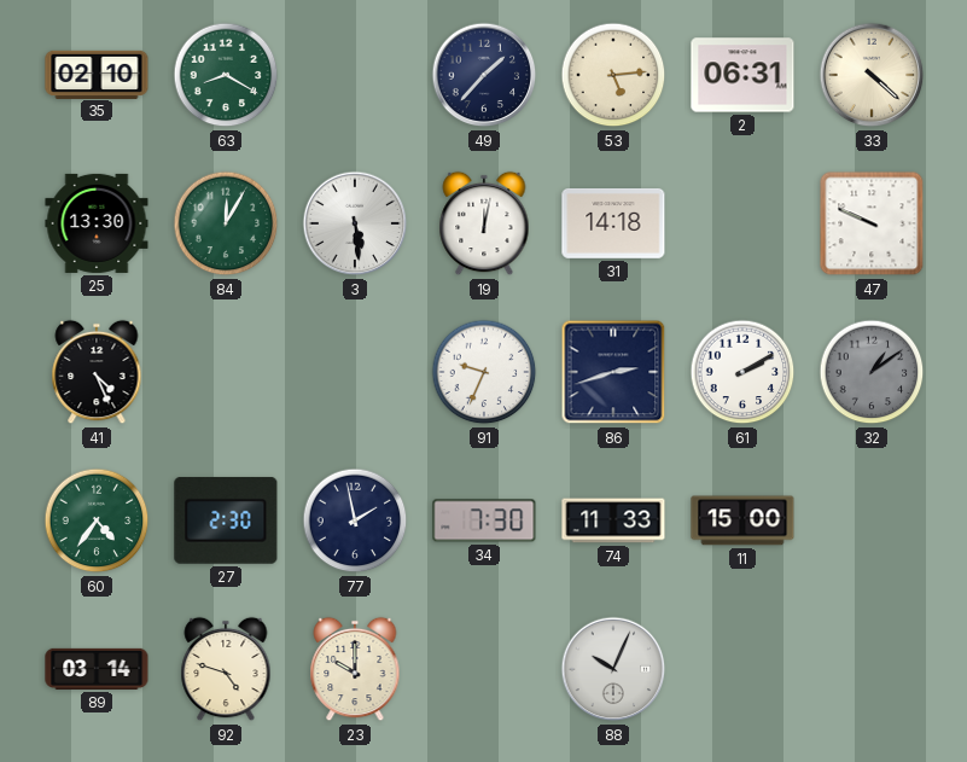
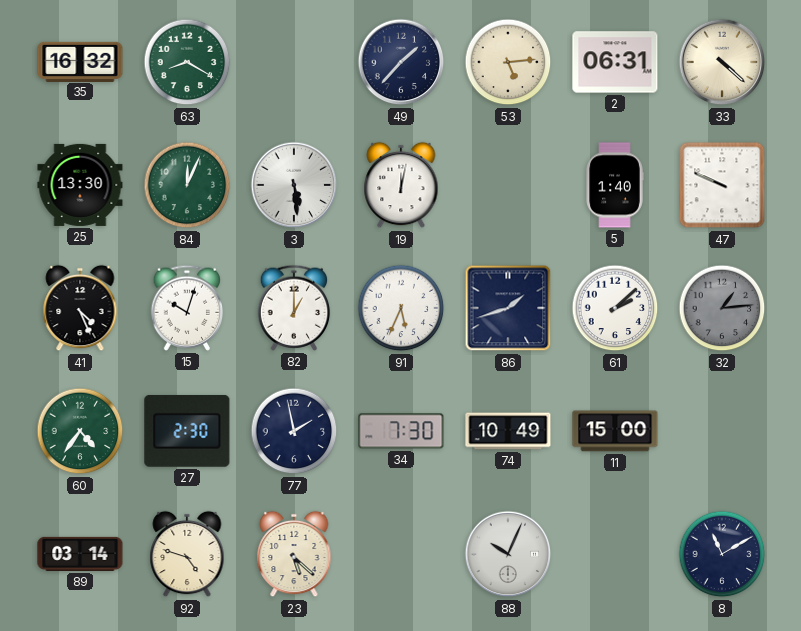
35: 02:10 -> 16:32
84: 12:05 -> 12:04
31: 14:18 -> none
5: none -> 1:40
15: none -> 10:03
82: none -> 1:00
91: 9:34 -> 5:34
86: 2:42 -> 1:42
61: 2:10 -> 2:08
32: 1:09 -> 1:14
74: 11:33 -> 10:49
23: 10:00 -> 5:22
8: none -> 11:10
